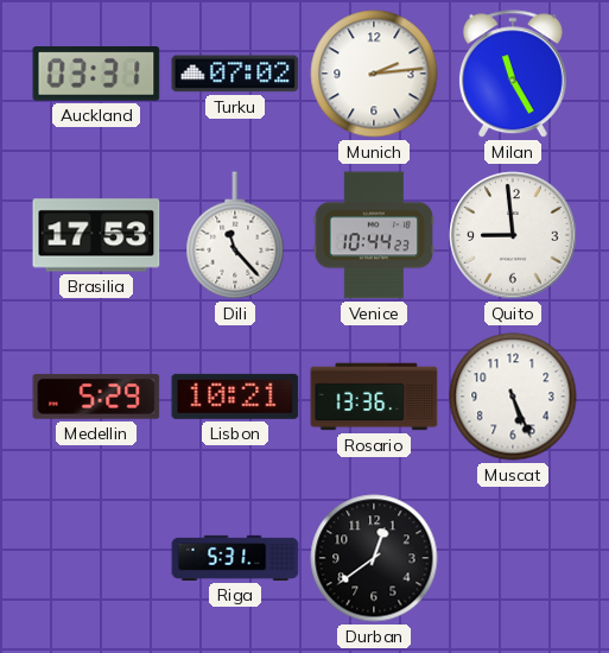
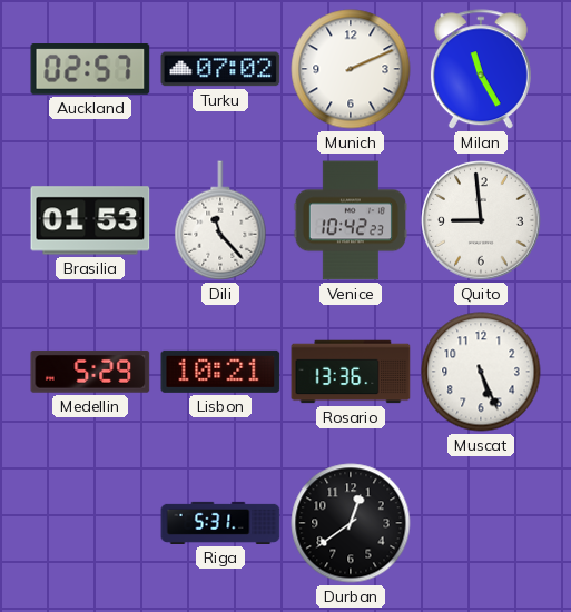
Auckland: 03:31 -> 02:57
Munich: 2:14 -> 2:11
Brasilia: 17:53 -> 01:53
Venice: 10:44 -> 10:42
